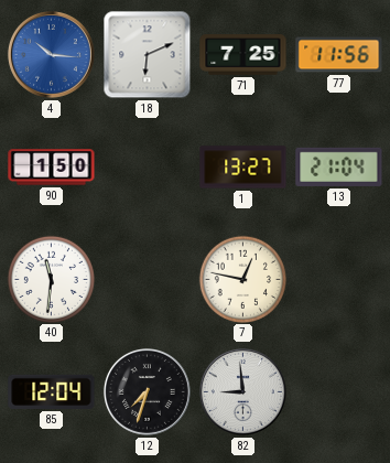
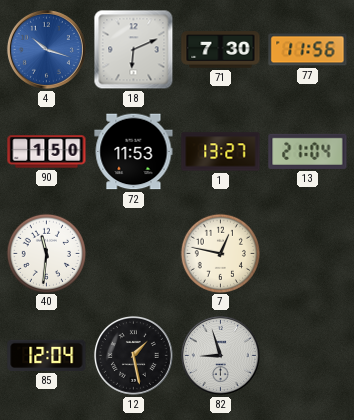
4: 10:16 -> 10:18
71: 7:25 -> 7:30
72: none -> 11:53
12: 7:33 -> 1:28
82: 8:59 -> 8:57
